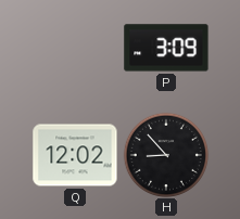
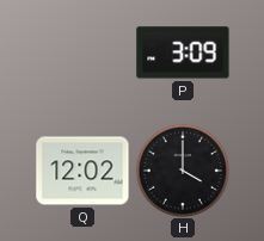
H: 8:53 -> 4:00
